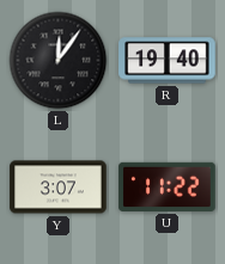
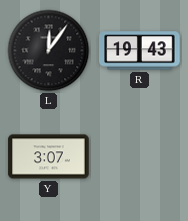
R: 19:40 -> 19:43
U: 11:22 -> none
